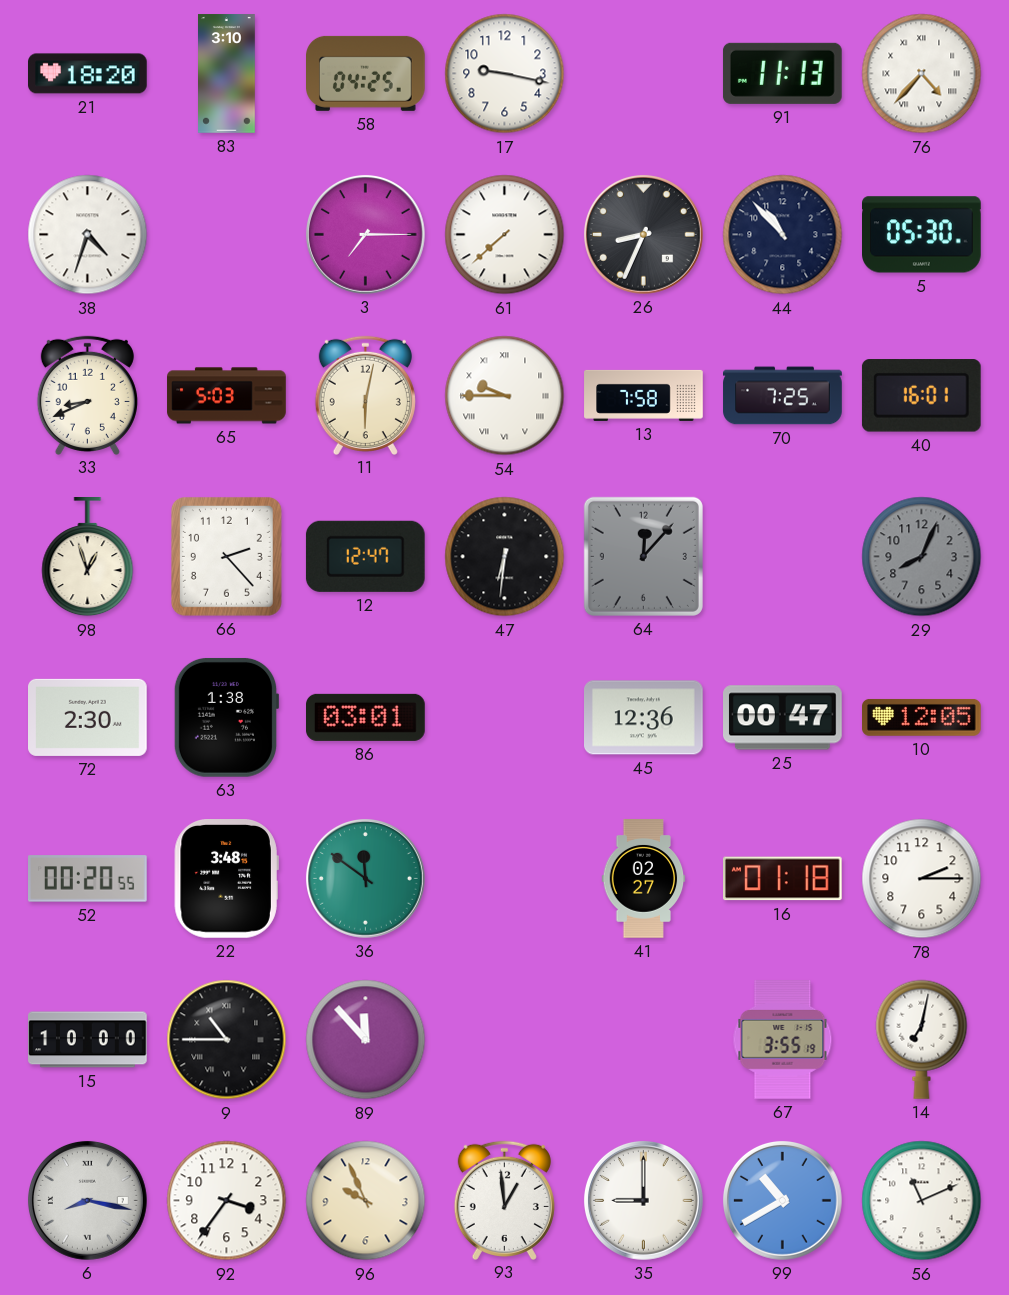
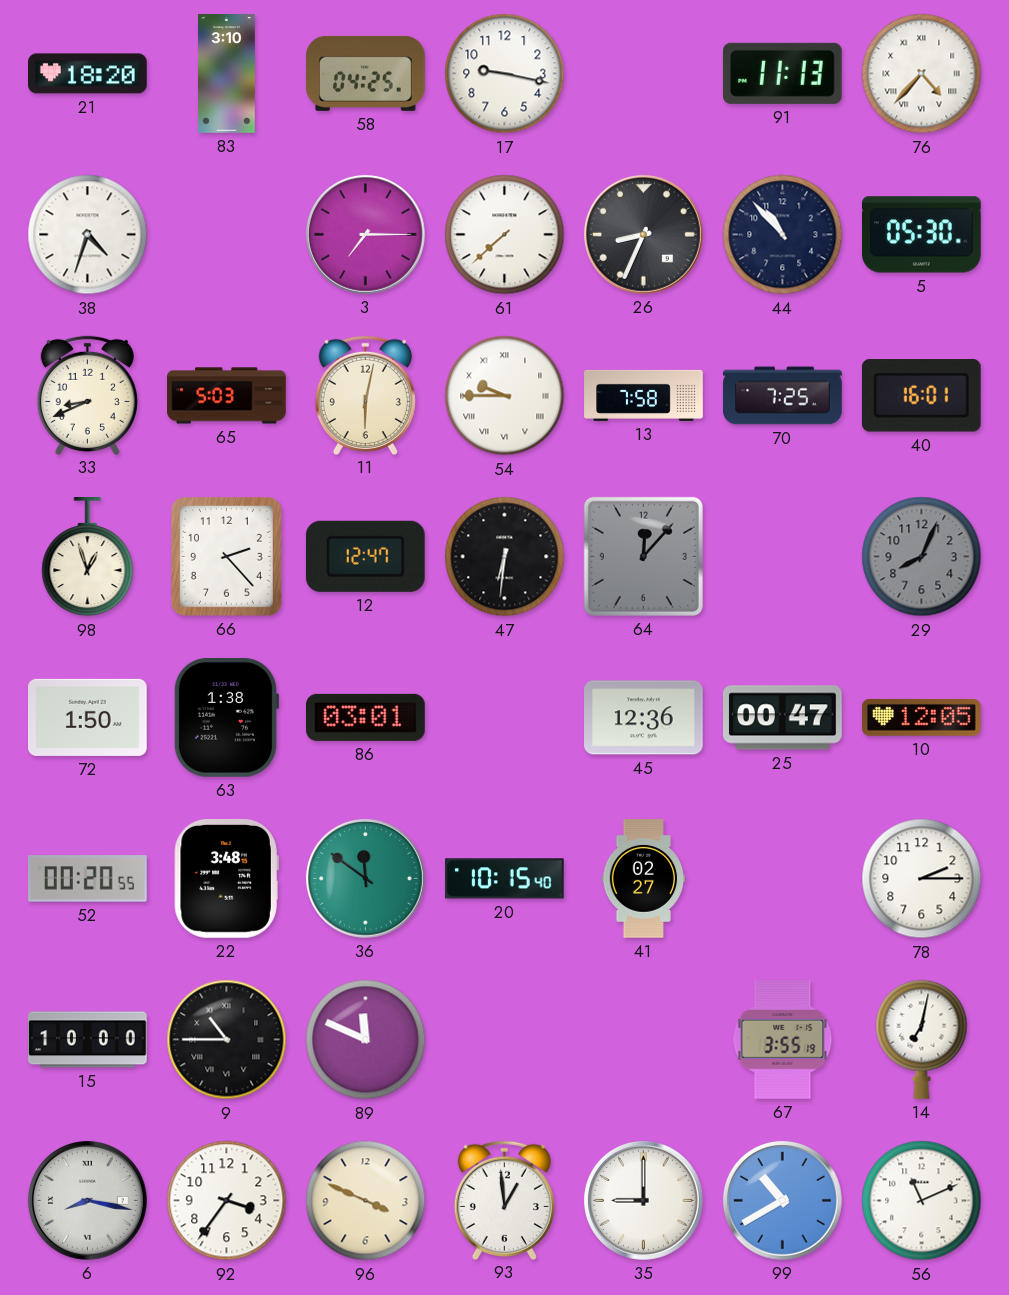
72: 2:30 -> 1:50
20: none -> 10:15
16: 01:18 -> none
89: 11:53 -> 11:49
96: 9:56 -> 3:49
